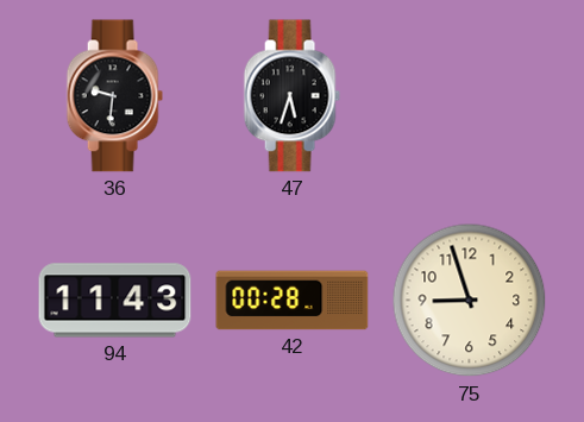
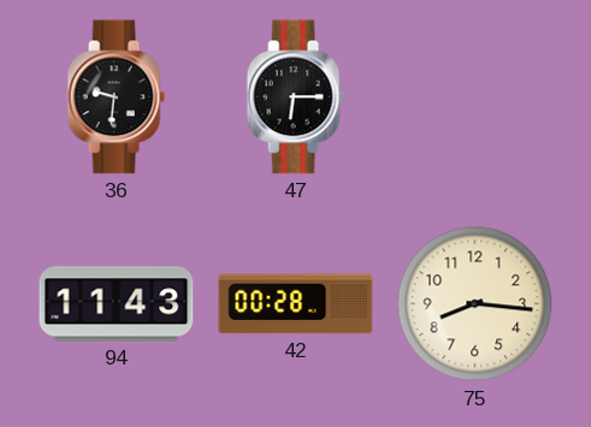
47: 5:33 -> 6:15
75: 8:57 -> 8:16
